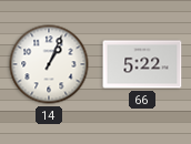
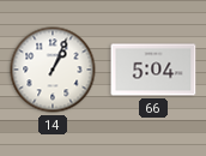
66: 5:22 -> 5:04
